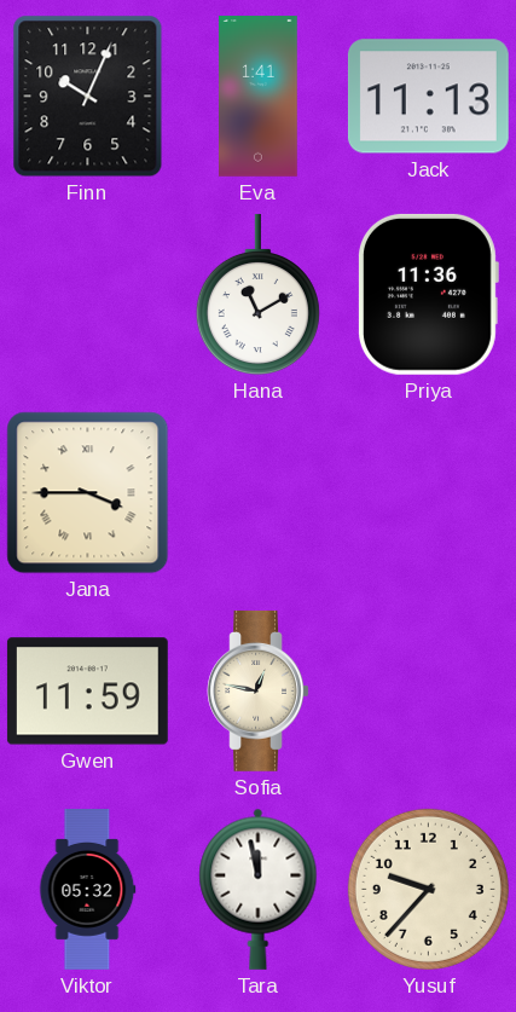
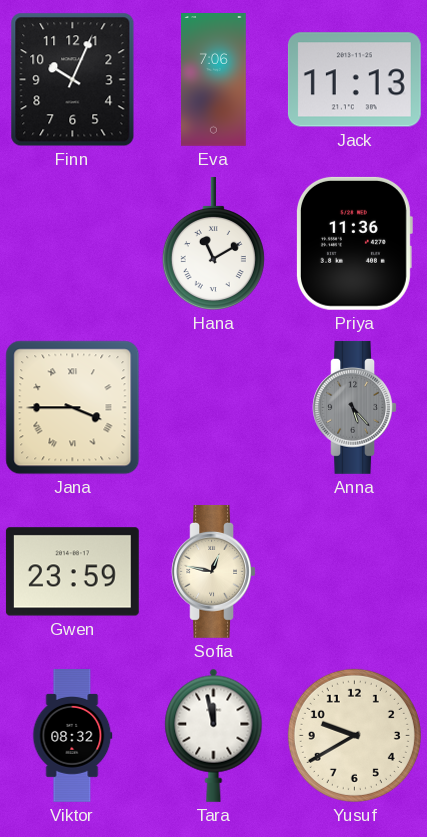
Eva: 1:41 -> 7:06
Anna: none -> 5:23
Gwen: 11:59 -> 23:59
Viktor: 05:32 -> 08:32
Yusuf: 9:37 -> 9:40
